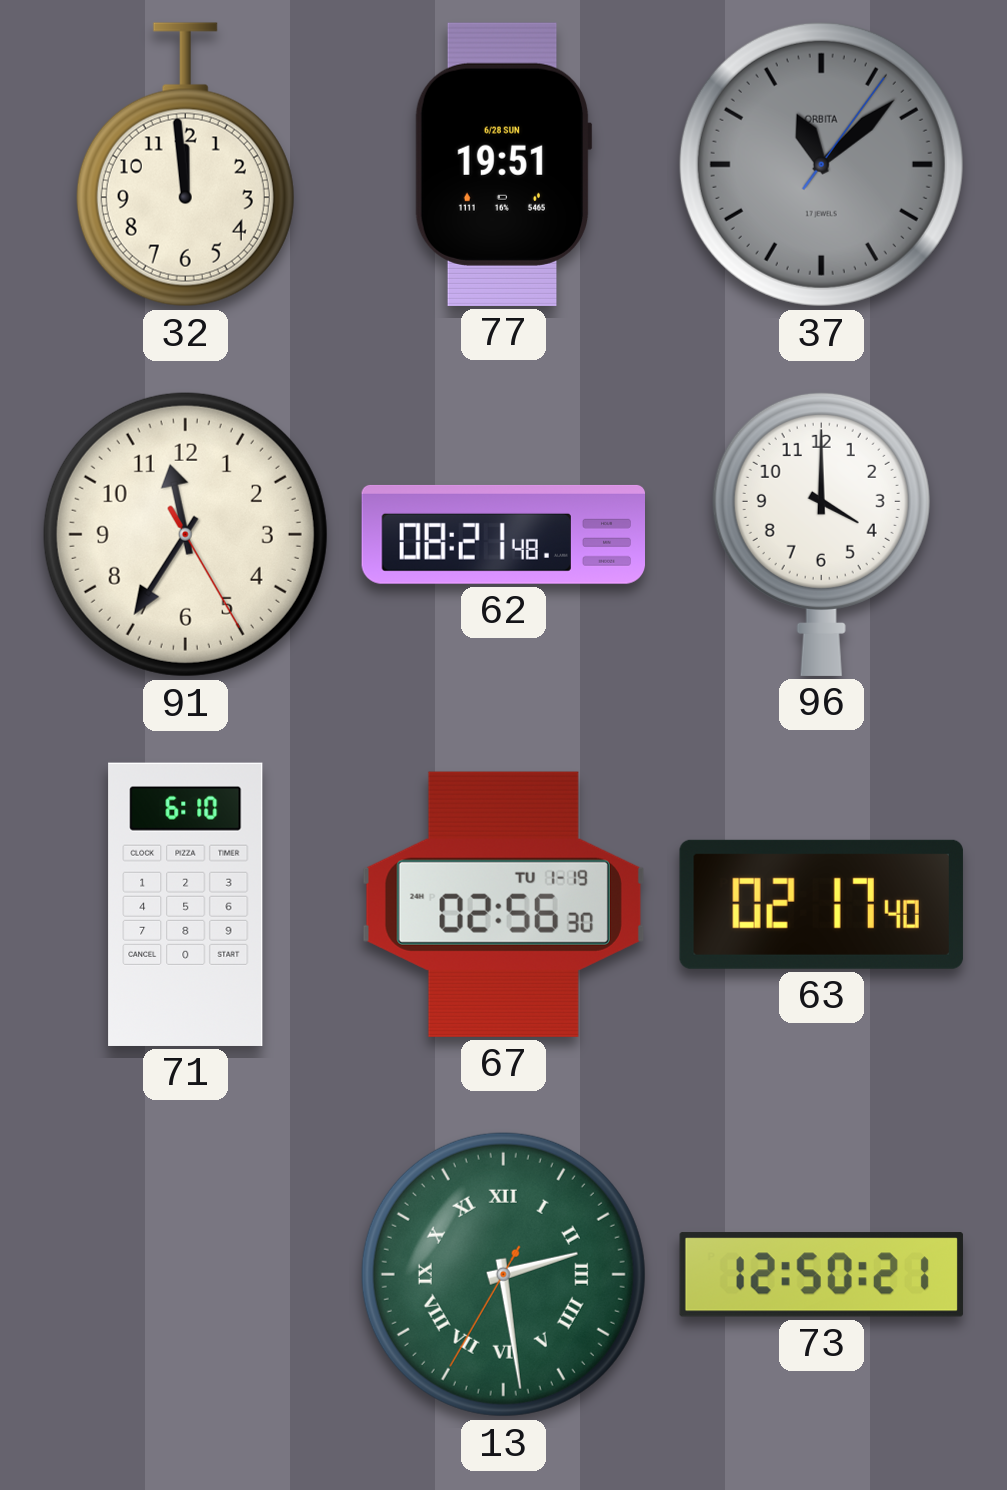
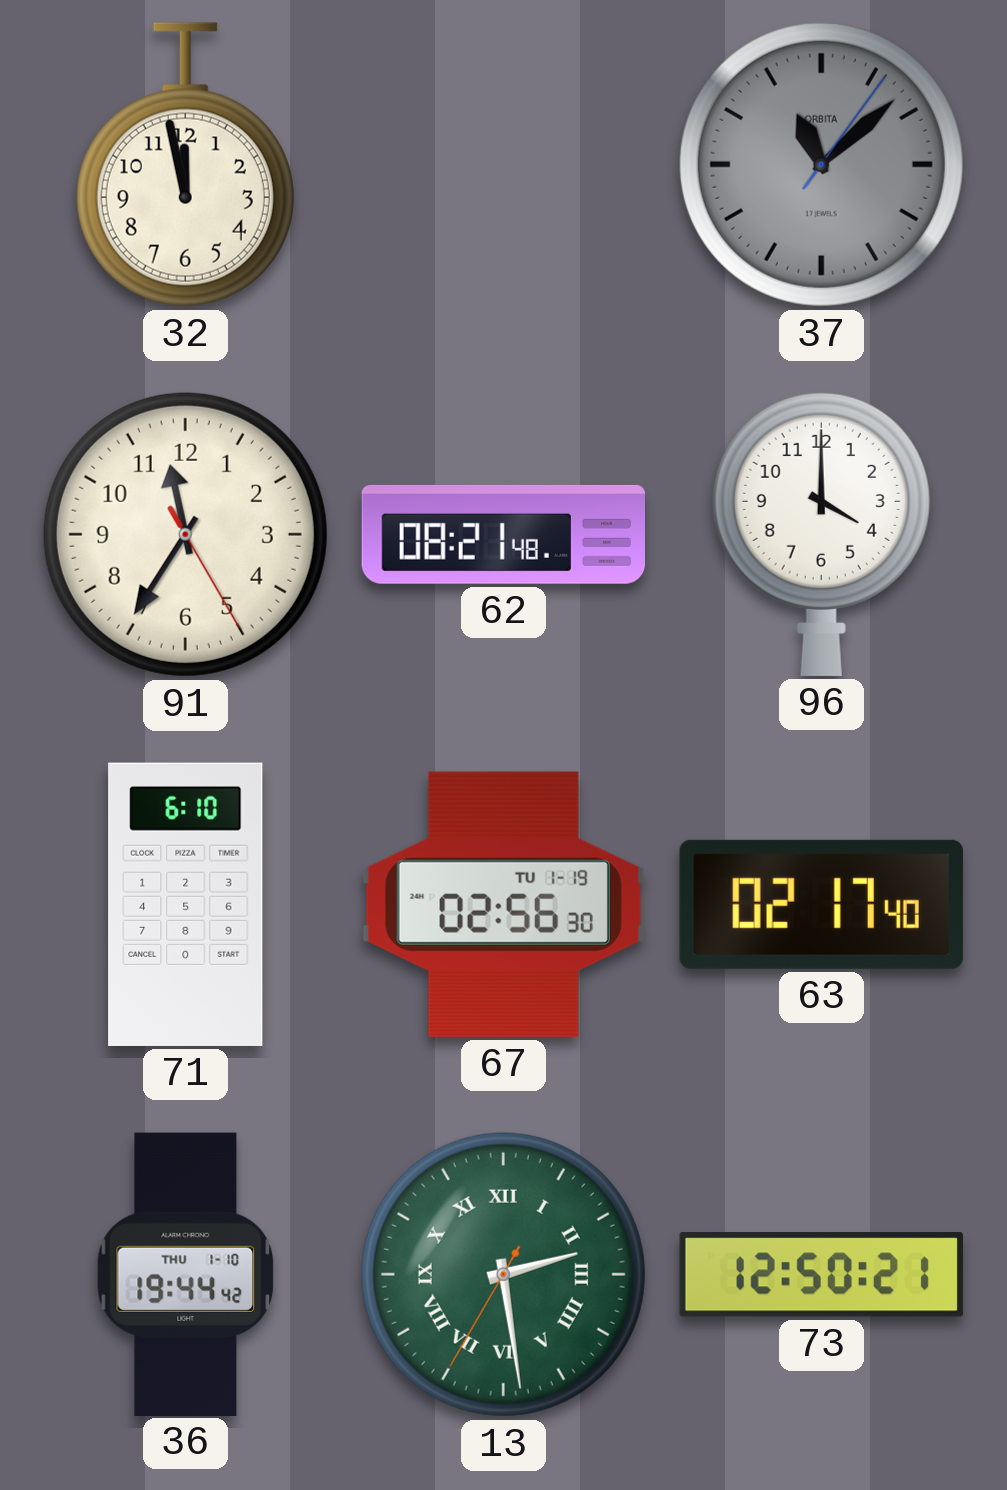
32: 11:59 -> 11:58
77: 19:51 -> none
36: none -> 19:44
